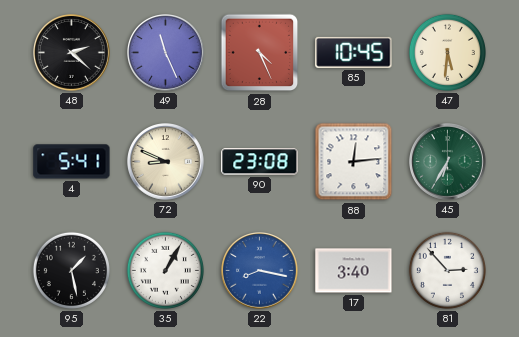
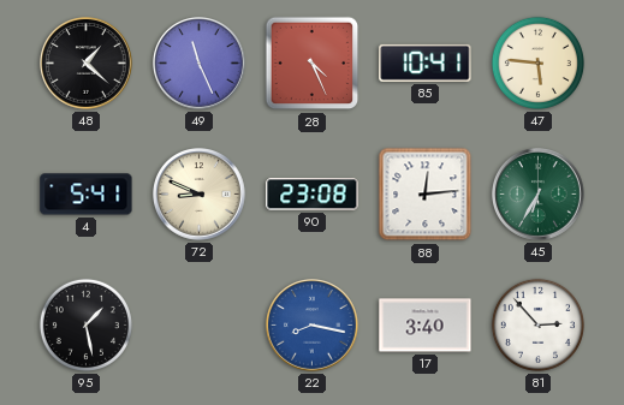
48: 2:22 -> 1:22
85: 10:45 -> 10:41
47: 5:31 -> 5:46
35: 1:05 -> none
